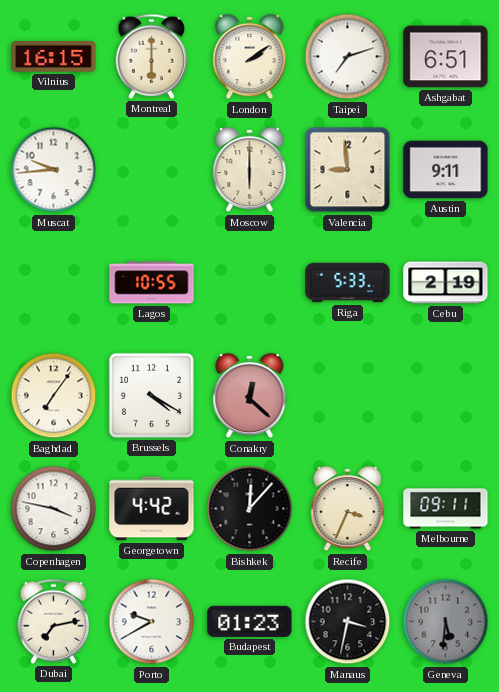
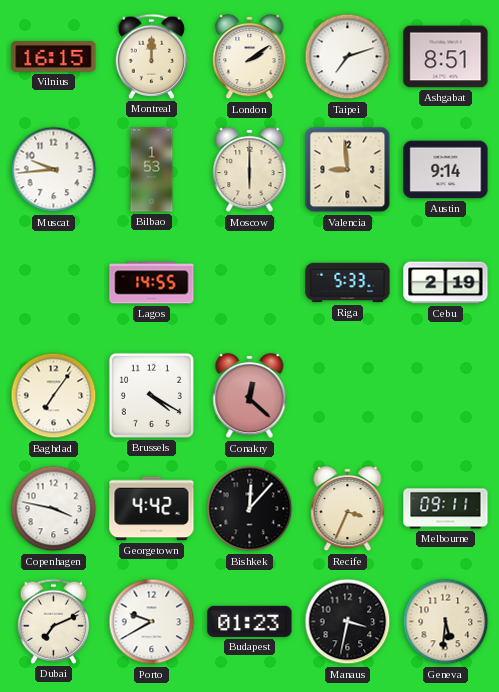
Montreal: 6:00 -> 12:00
Ashgabat: 6:51 -> 8:51
Bilbao: none -> 1:53
Austin: 9:11 -> 9:14
Lagos: 10:55 -> 14:55
Dubai: 7:13 -> 7:11
Geneva dial: grey -> cream
